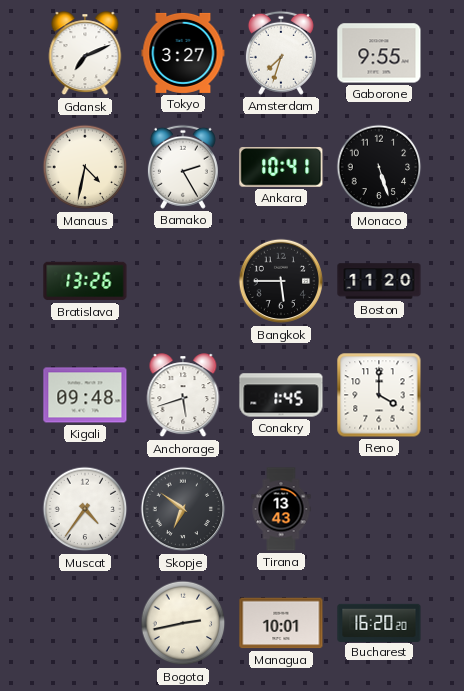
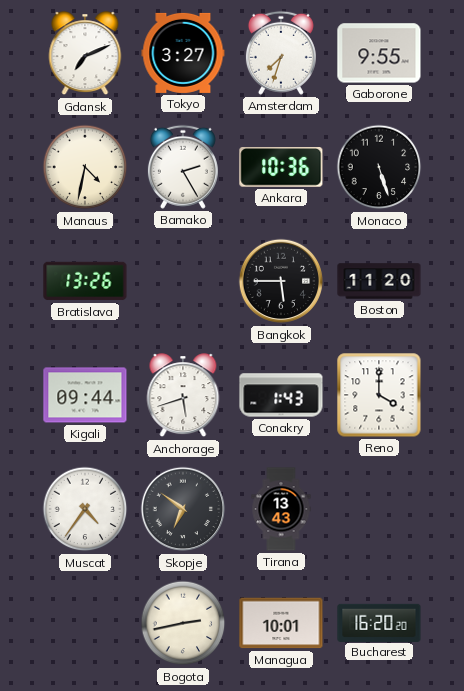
Ankara: 10:41 -> 10:36
Kigali: 09:48 -> 09:44
Conakry: 1:45 -> 1:43
